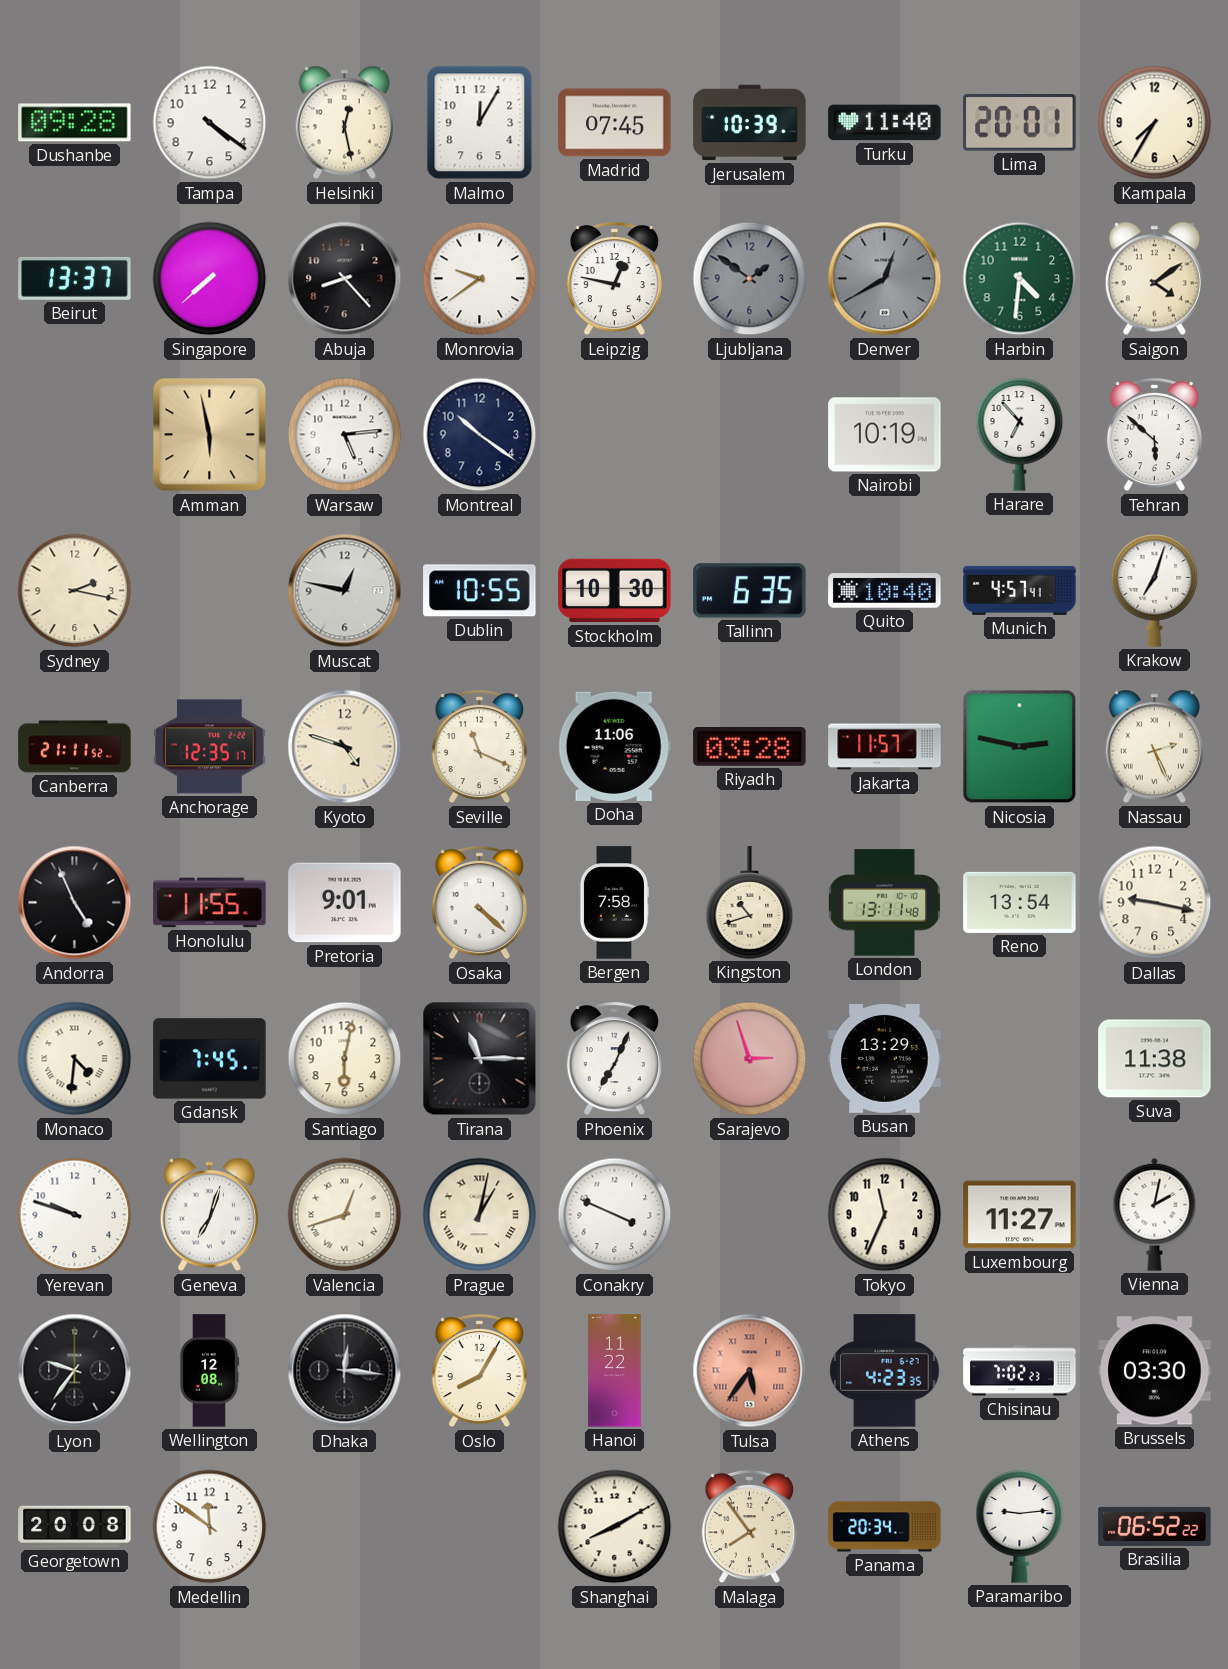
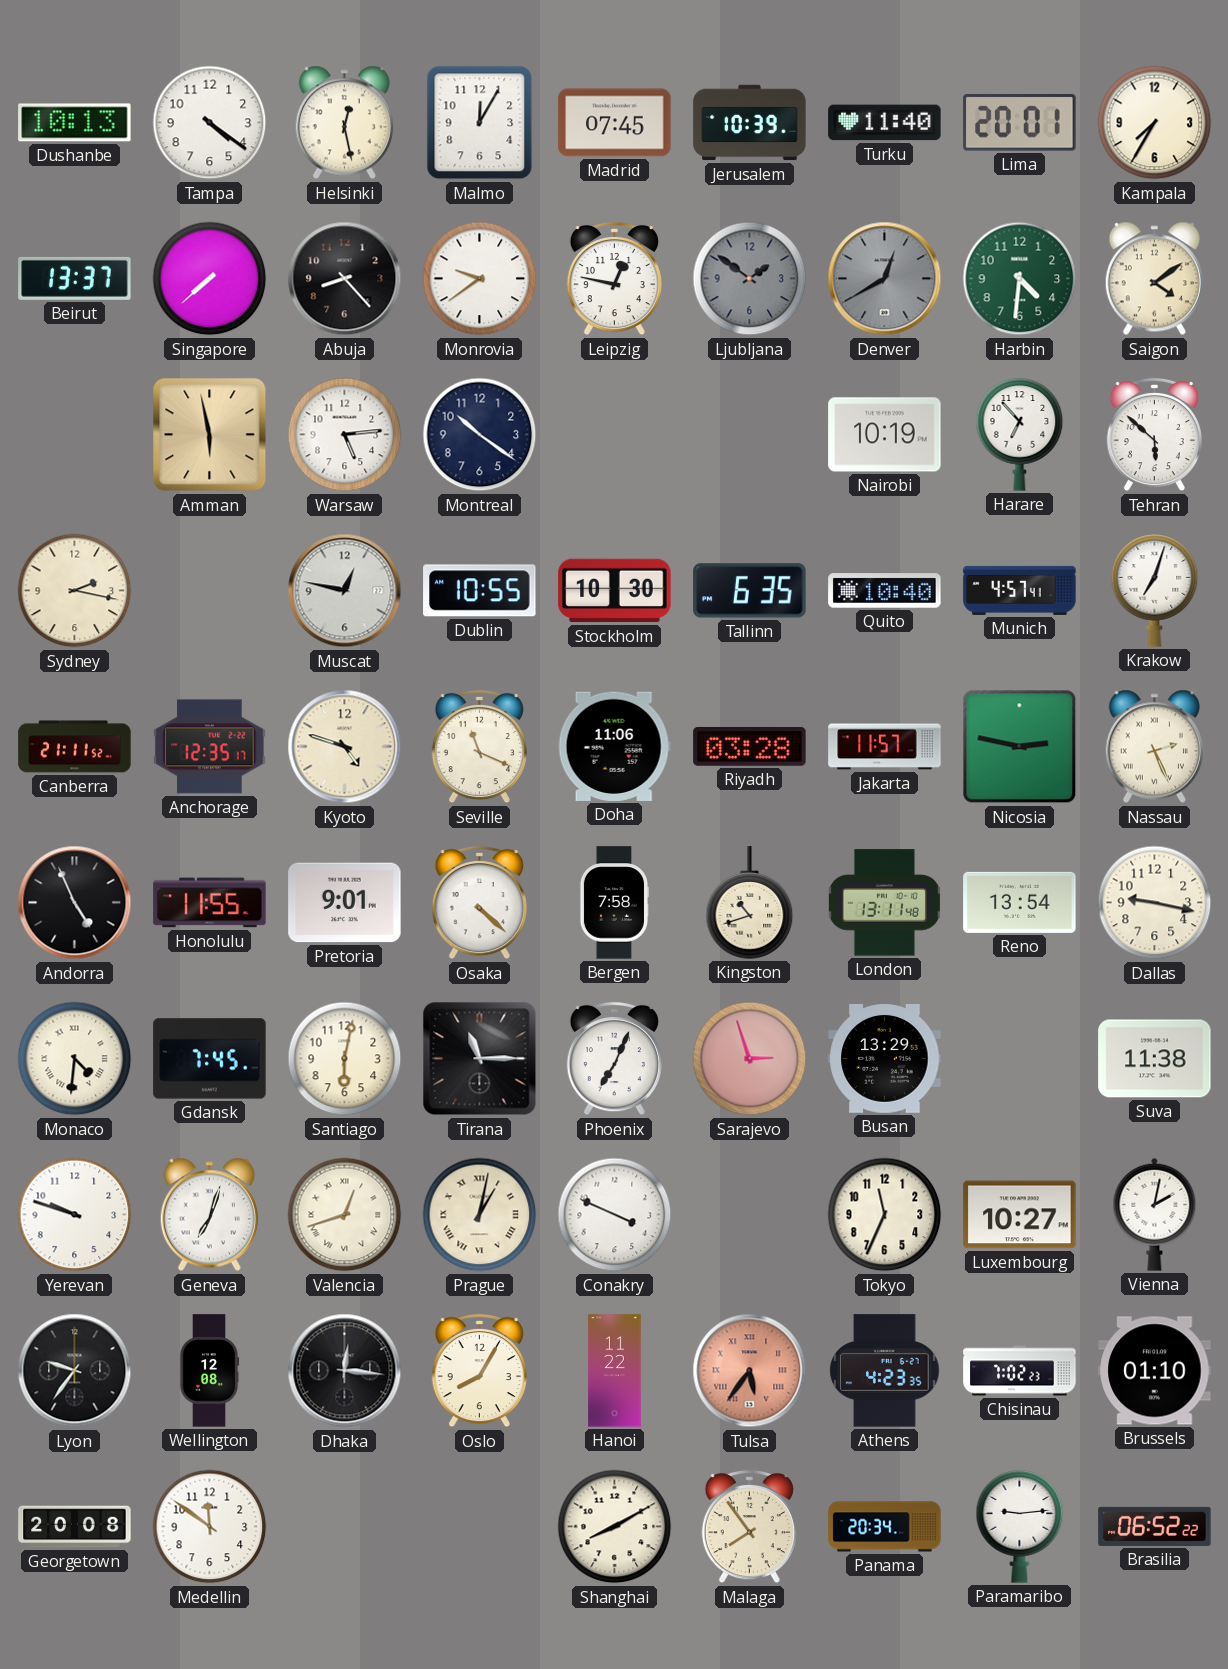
Dushanbe: 09:28 -> 10:13
Luxembourg: 11:27 -> 10:27
Brussels: 03:30 -> 01:10
